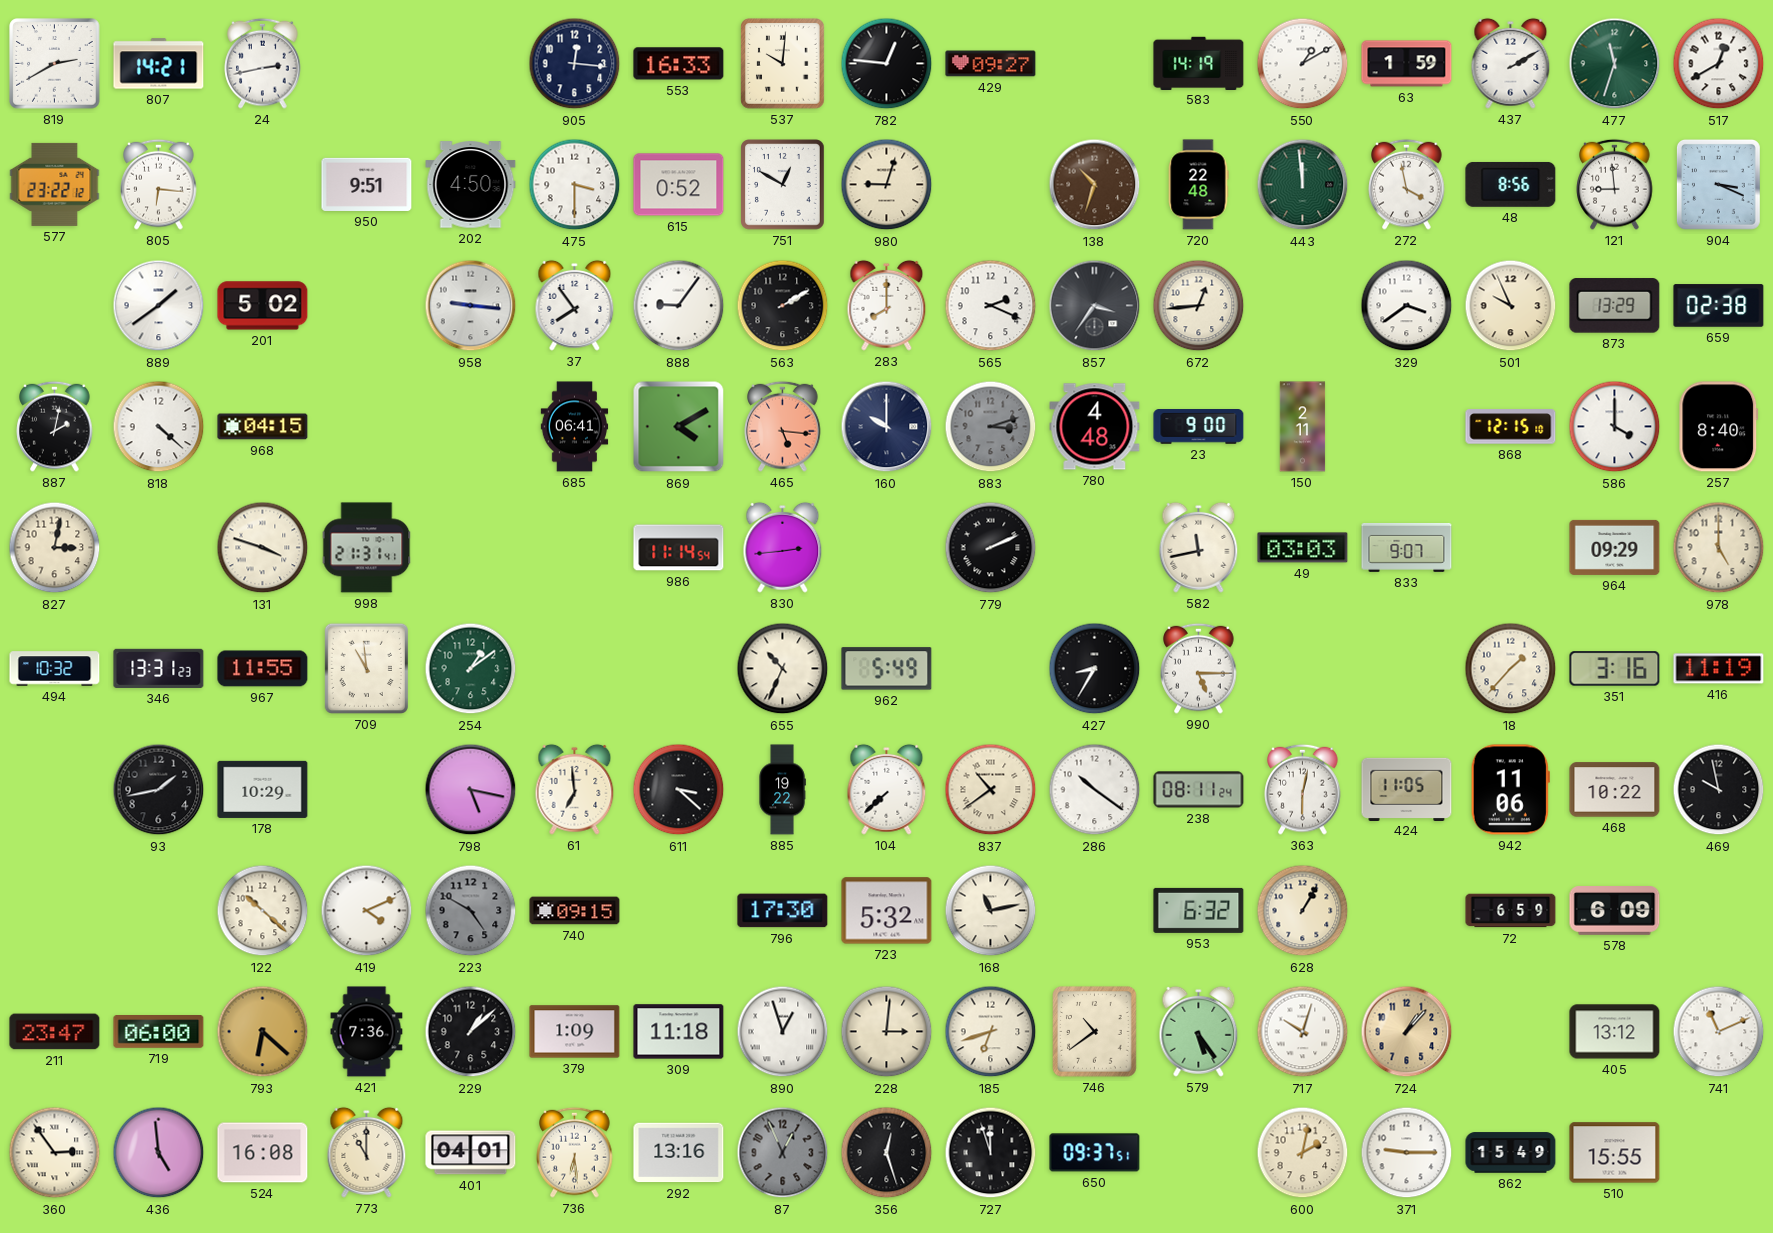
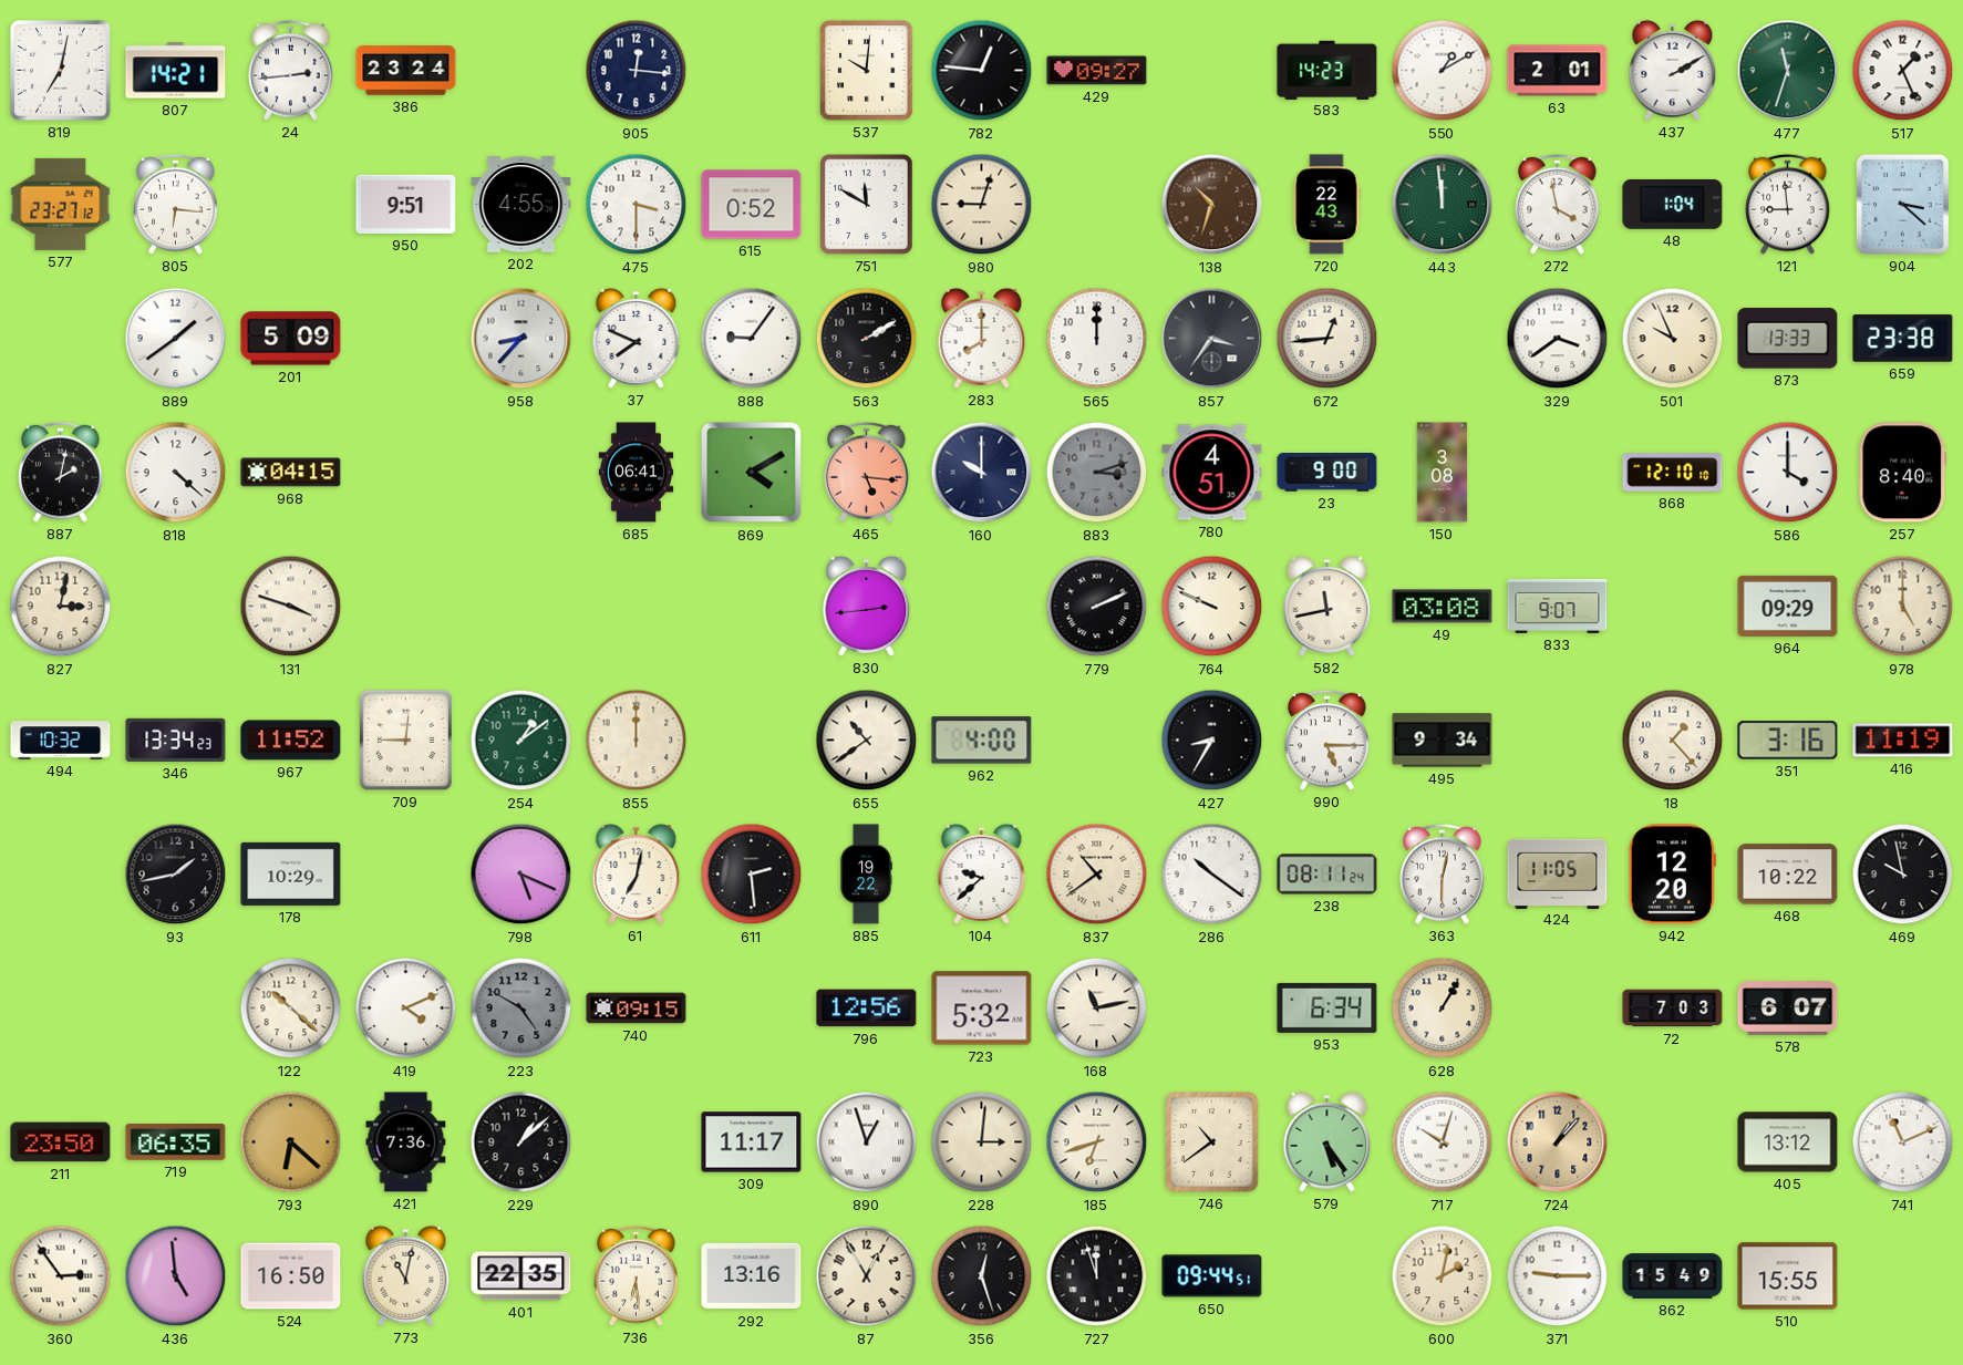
819: 2:40 -> 7:02
24: 2:43 -> 2:44
386: none -> 23:24
553: 16:33 -> none
583: 14:19 -> 14:23
63: 1:59 -> 2:01
517: 12:40 -> 1:26
577: 23:22 -> 23:27
202: 4:50 -> 4:55
751: 12:50 -> 11:50
720: 22:48 -> 22:43
48: 8:56 -> 1:04
904: 3:19 -> 3:22
201: 5:02 -> 5:09
958: 9:16 -> 8:37
37: 7:54 -> 7:49
565: 2:19 -> 12:00
873: 13:29 -> 13:33
659: 02:38 -> 23:38
780: 4:48 -> 4:51
150: 2:11 -> 3:08
868: 12:15 -> 12:10
998: 21:31 -> none
986: 11:14 -> none
764: none -> 9:49
49: 03:03 -> 03:08
346: 13:31 -> 13:34
967: 11:55 -> 11:52
709: 10:59 -> 9:01
855: none -> 12:00
655: 10:34 -> 10:39
962: 5:49 -> 4:00
495: none -> 9:34
18: 1:37 -> 1:23
798: 5:17 -> 5:19
61: 6:59 -> 7:02
611: 3:22 -> 2:29
104: 7:38 -> 9:38
942: 11:06 -> 12:20
796: 17:30 -> 12:56
953: 6:32 -> 6:34
72: 6:59 -> 7:03
578: 6:09 -> 6:07
211: 23:47 -> 23:50
719: 06:00 -> 06:35
379: 1:09 -> none
309: 11:18 -> 11:17
524: 16:08 -> 16:50
773: 11:00 -> 11:02
401: 04:01 -> 22:35
87: 12:56 -> 12:55
87 dial: grey -> cream
650: 09:37 -> 09:44
